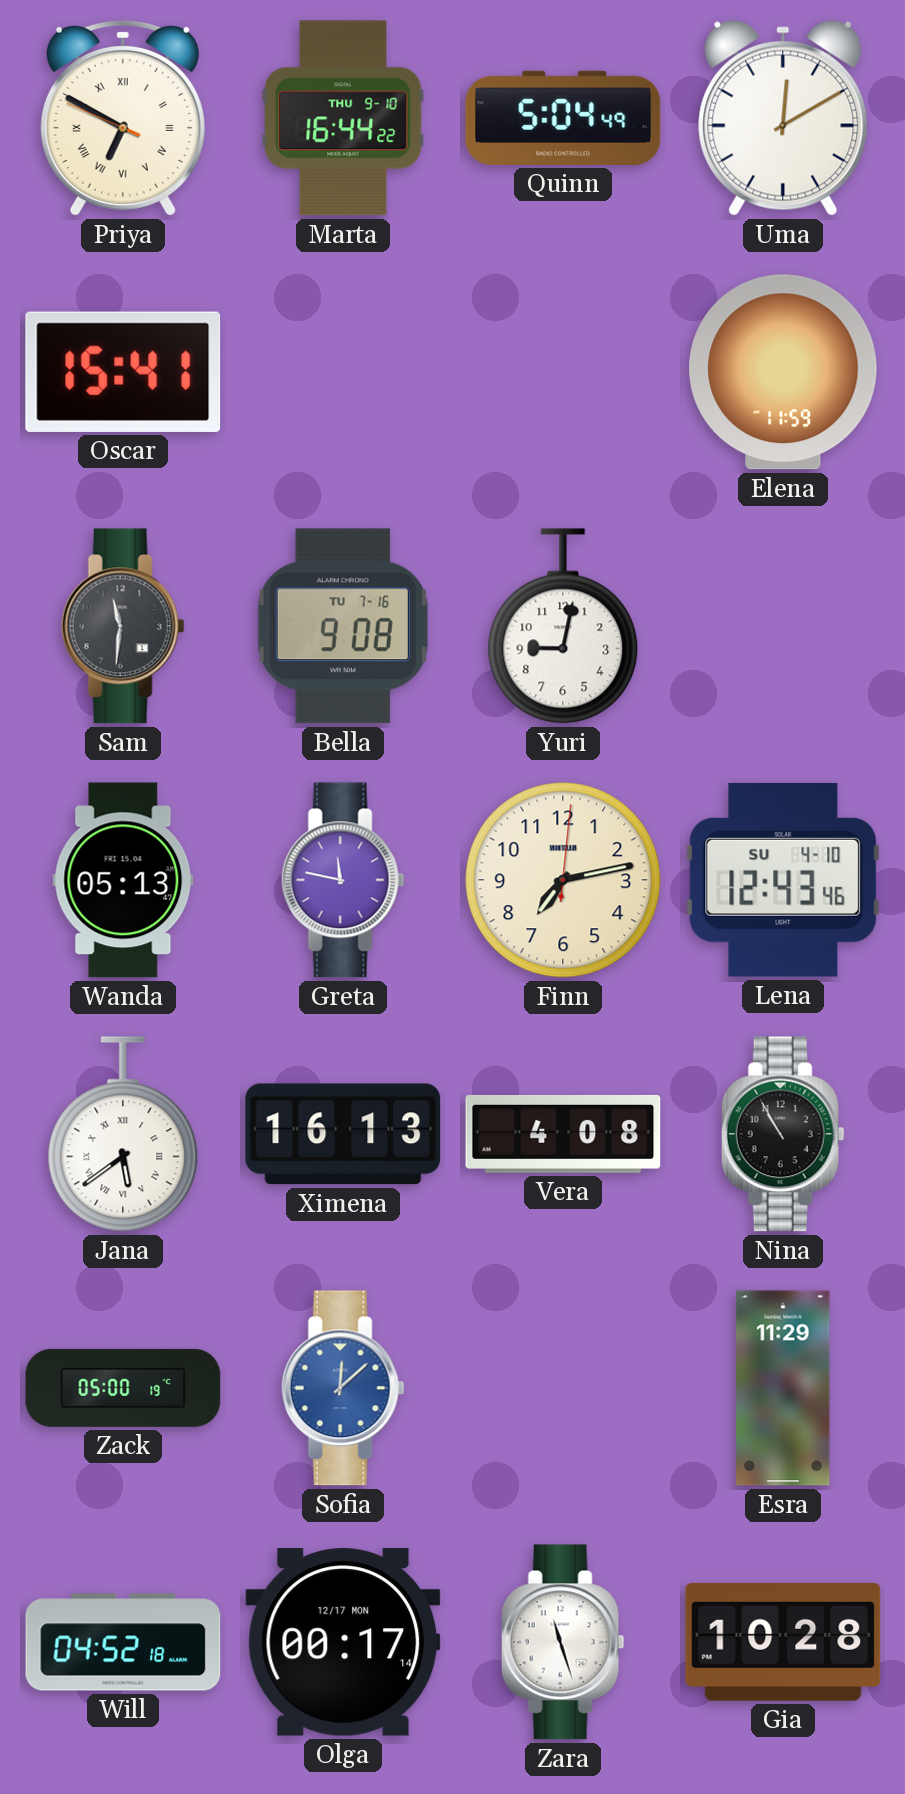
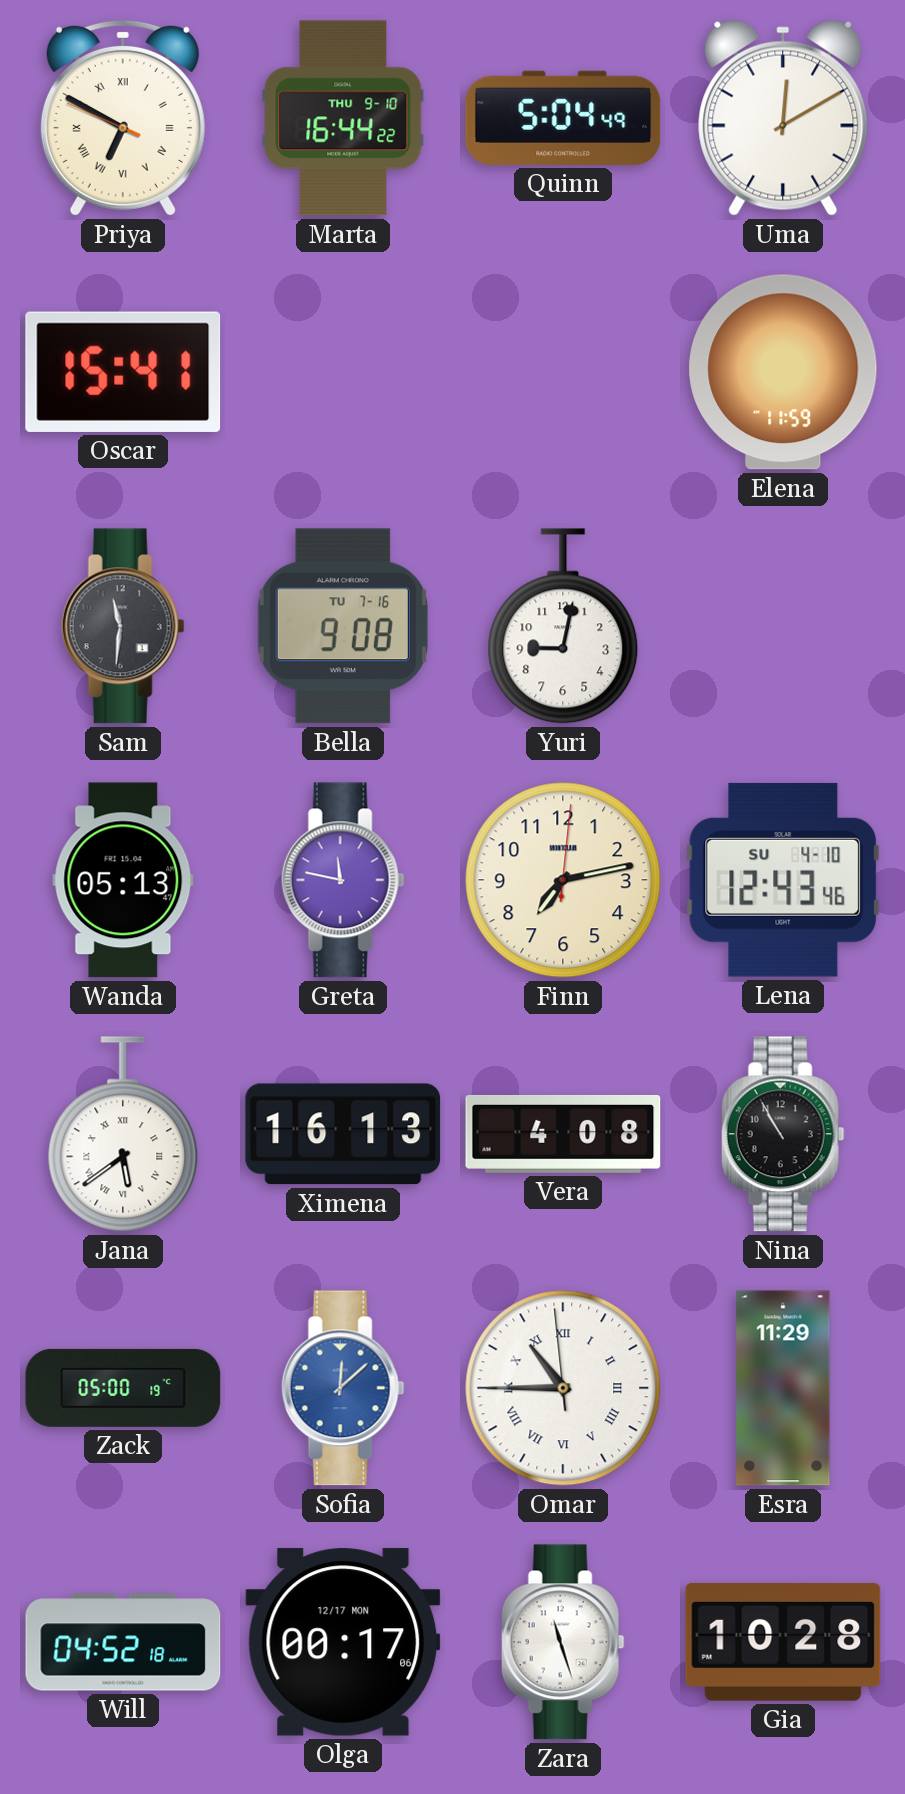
Omar: none -> 10:44
Olga: 00:17:14 -> 00:17:06
